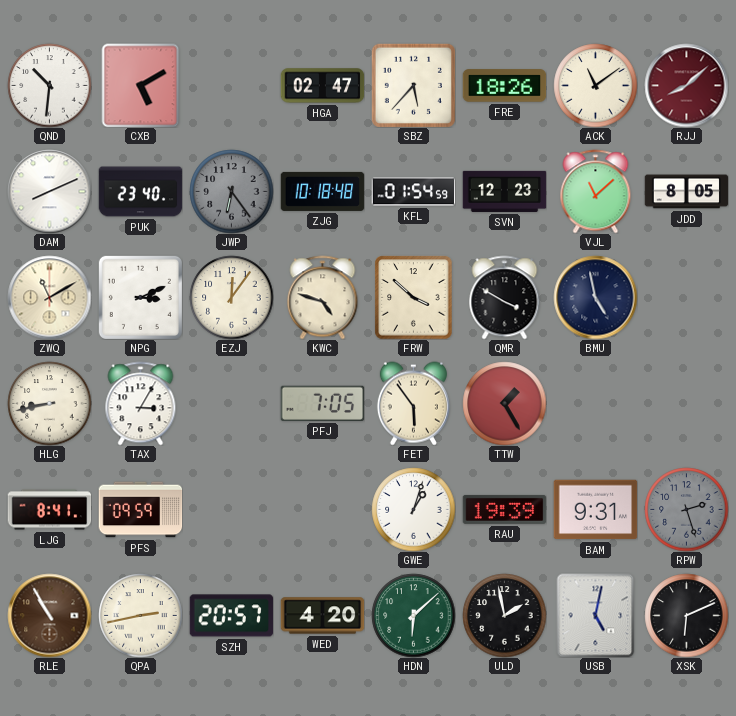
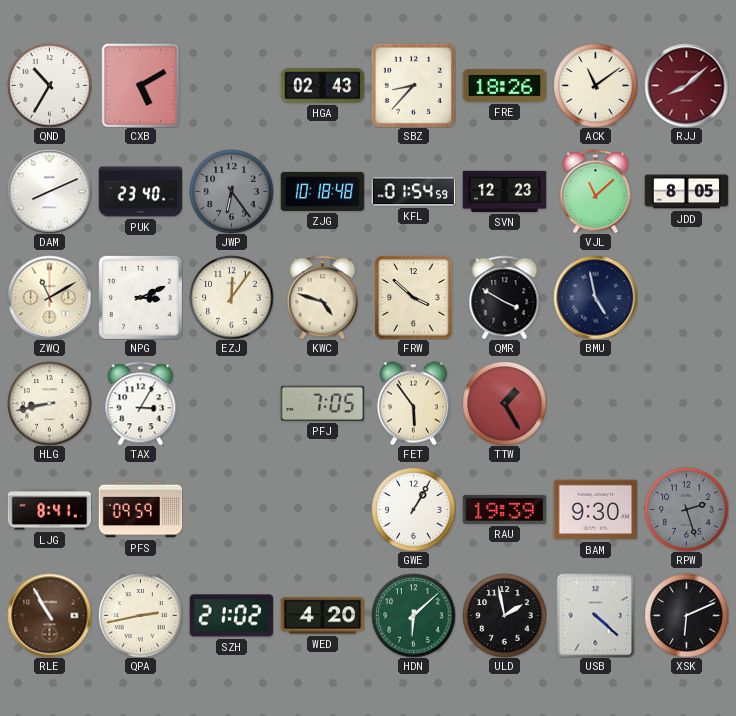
QND: 10:31 -> 10:35
HGA: 02:47 -> 02:43
SBZ: 5:37 -> 8:37
GWE: 1:03 -> 1:05
BAM: 9:31 -> 9:30
SZH: 20:57 -> 21:02
USB: 5:02 -> 4:22
